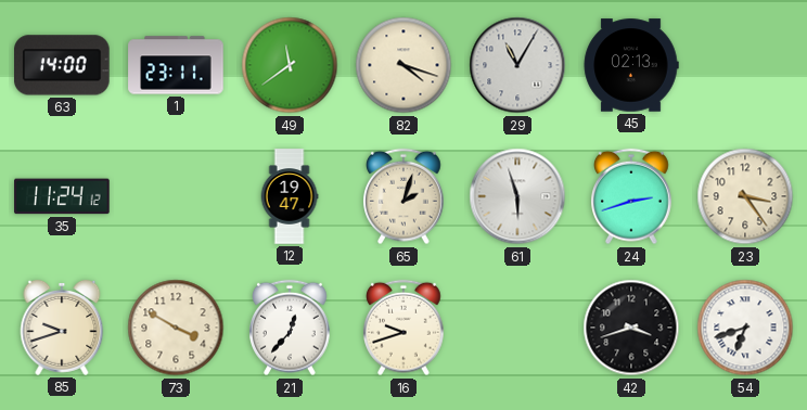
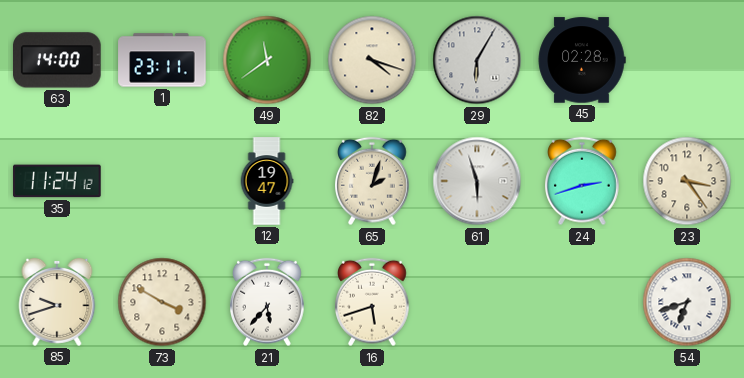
29: 11:05 -> 6:05
45: 02:13 -> 02:28
21: 12:37 -> 5:37
16: 9:42 -> 5:42
42: 3:42 -> none
